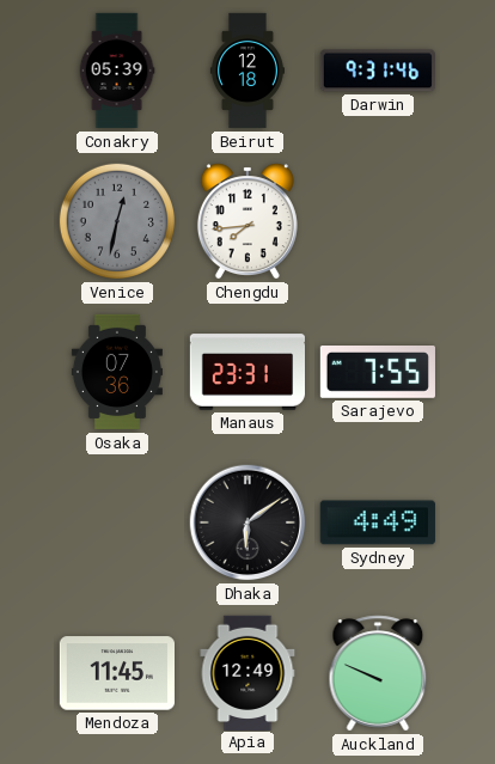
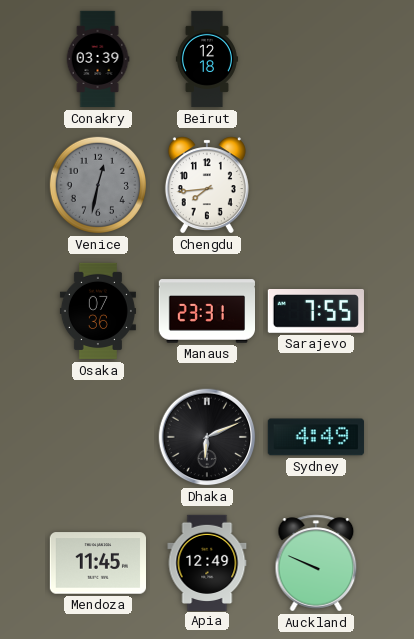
Conakry: 05:39 -> 03:39
Darwin: 9:31 -> none
Dhaka: 6:09 -> 6:11
